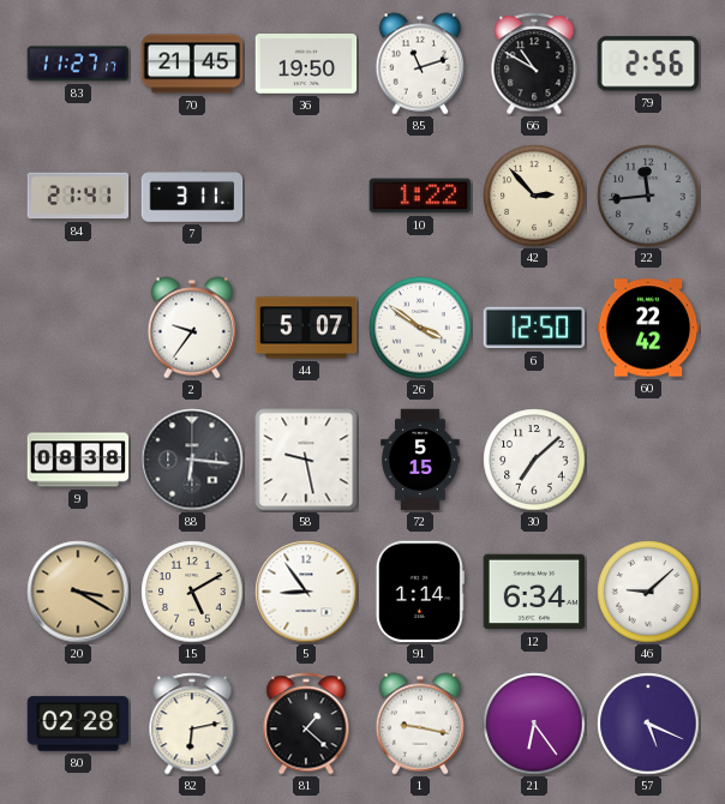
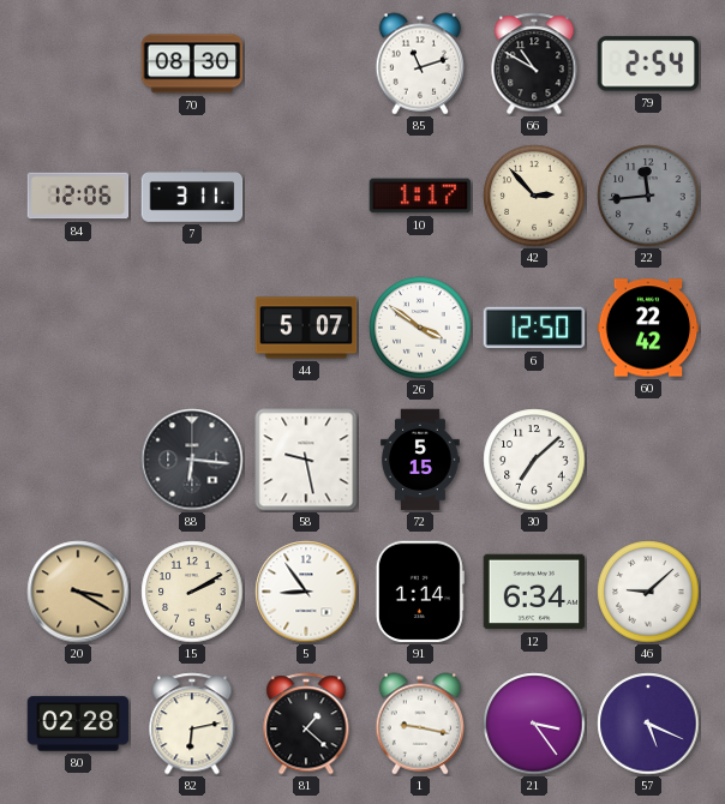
83: 11:27 -> none
70: 21:45 -> 08:30
36: 19:50 -> none
79: 2:56 -> 2:54
84: 21:41 -> 12:06
10: 1:22 -> 1:17
2: 9:36 -> none
9: 08:38 -> none
15: 5:10 -> 2:10
21: 6:24 -> 3:24
